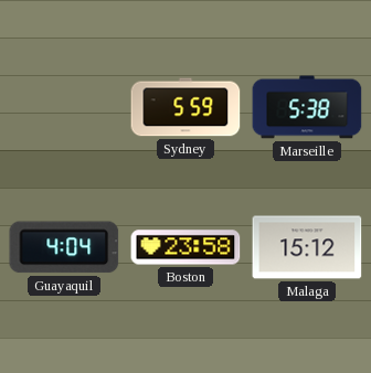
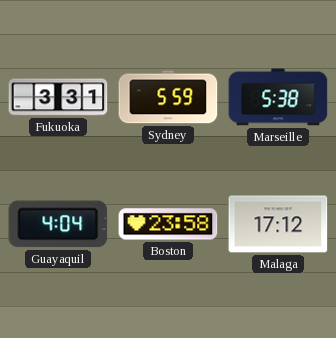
Fukuoka: none -> 3:31
Malaga: 15:12 -> 17:12
